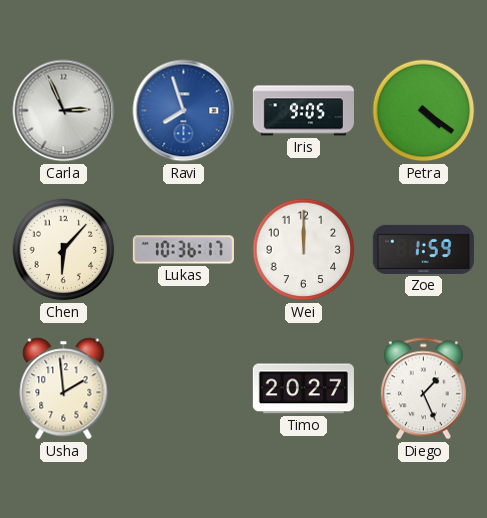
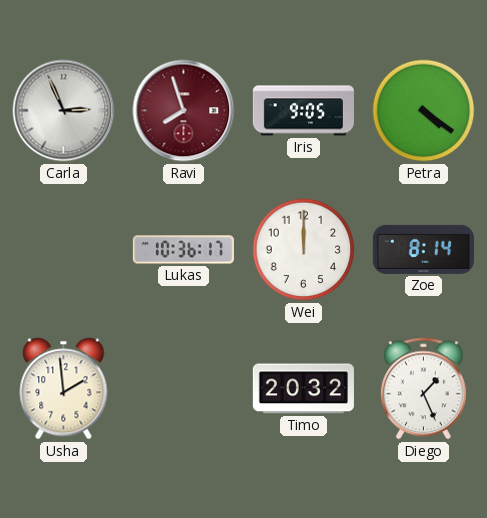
Ravi dial: blue -> burgundy
Chen: 6:07 -> none
Zoe: 1:59 -> 8:14
Timo: 20:27 -> 20:32
